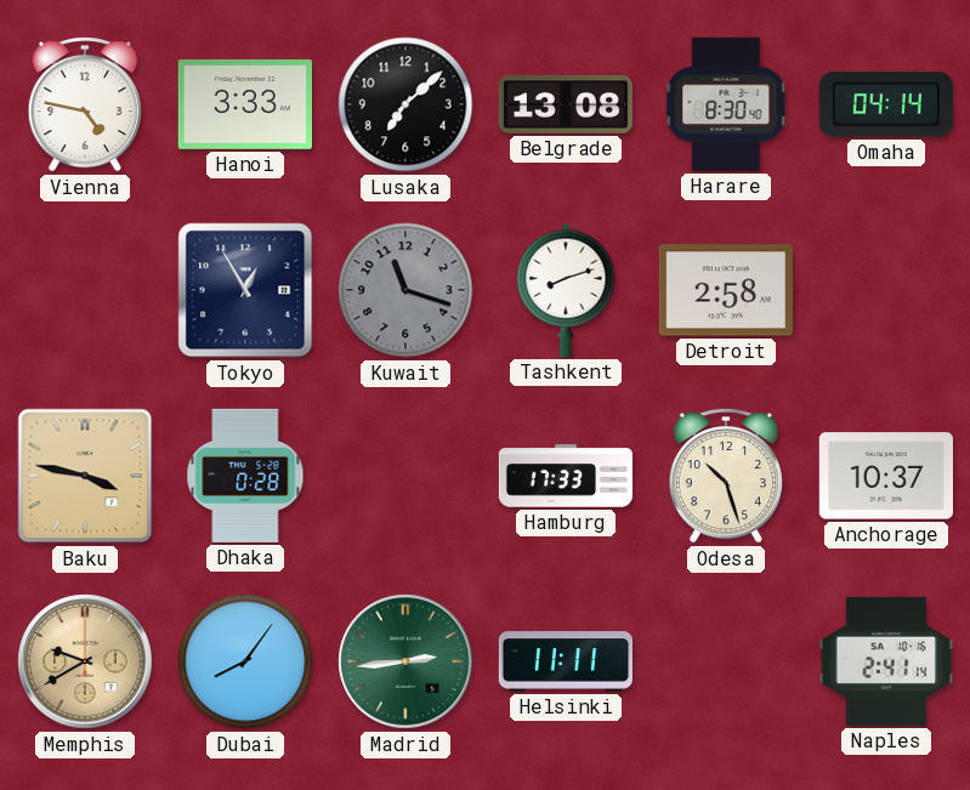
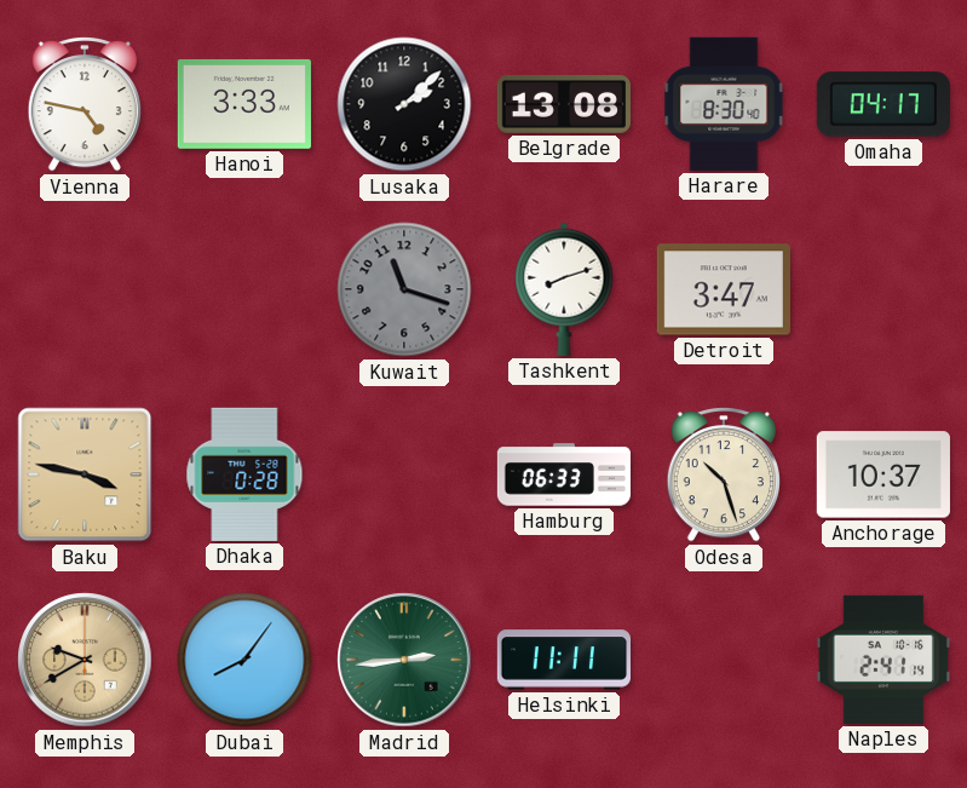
Lusaka: 7:08 -> 2:08
Omaha: 04:14 -> 04:17
Tokyo: 12:55 -> none
Detroit: 2:58 -> 3:47
Hamburg: 17:33 -> 06:33
